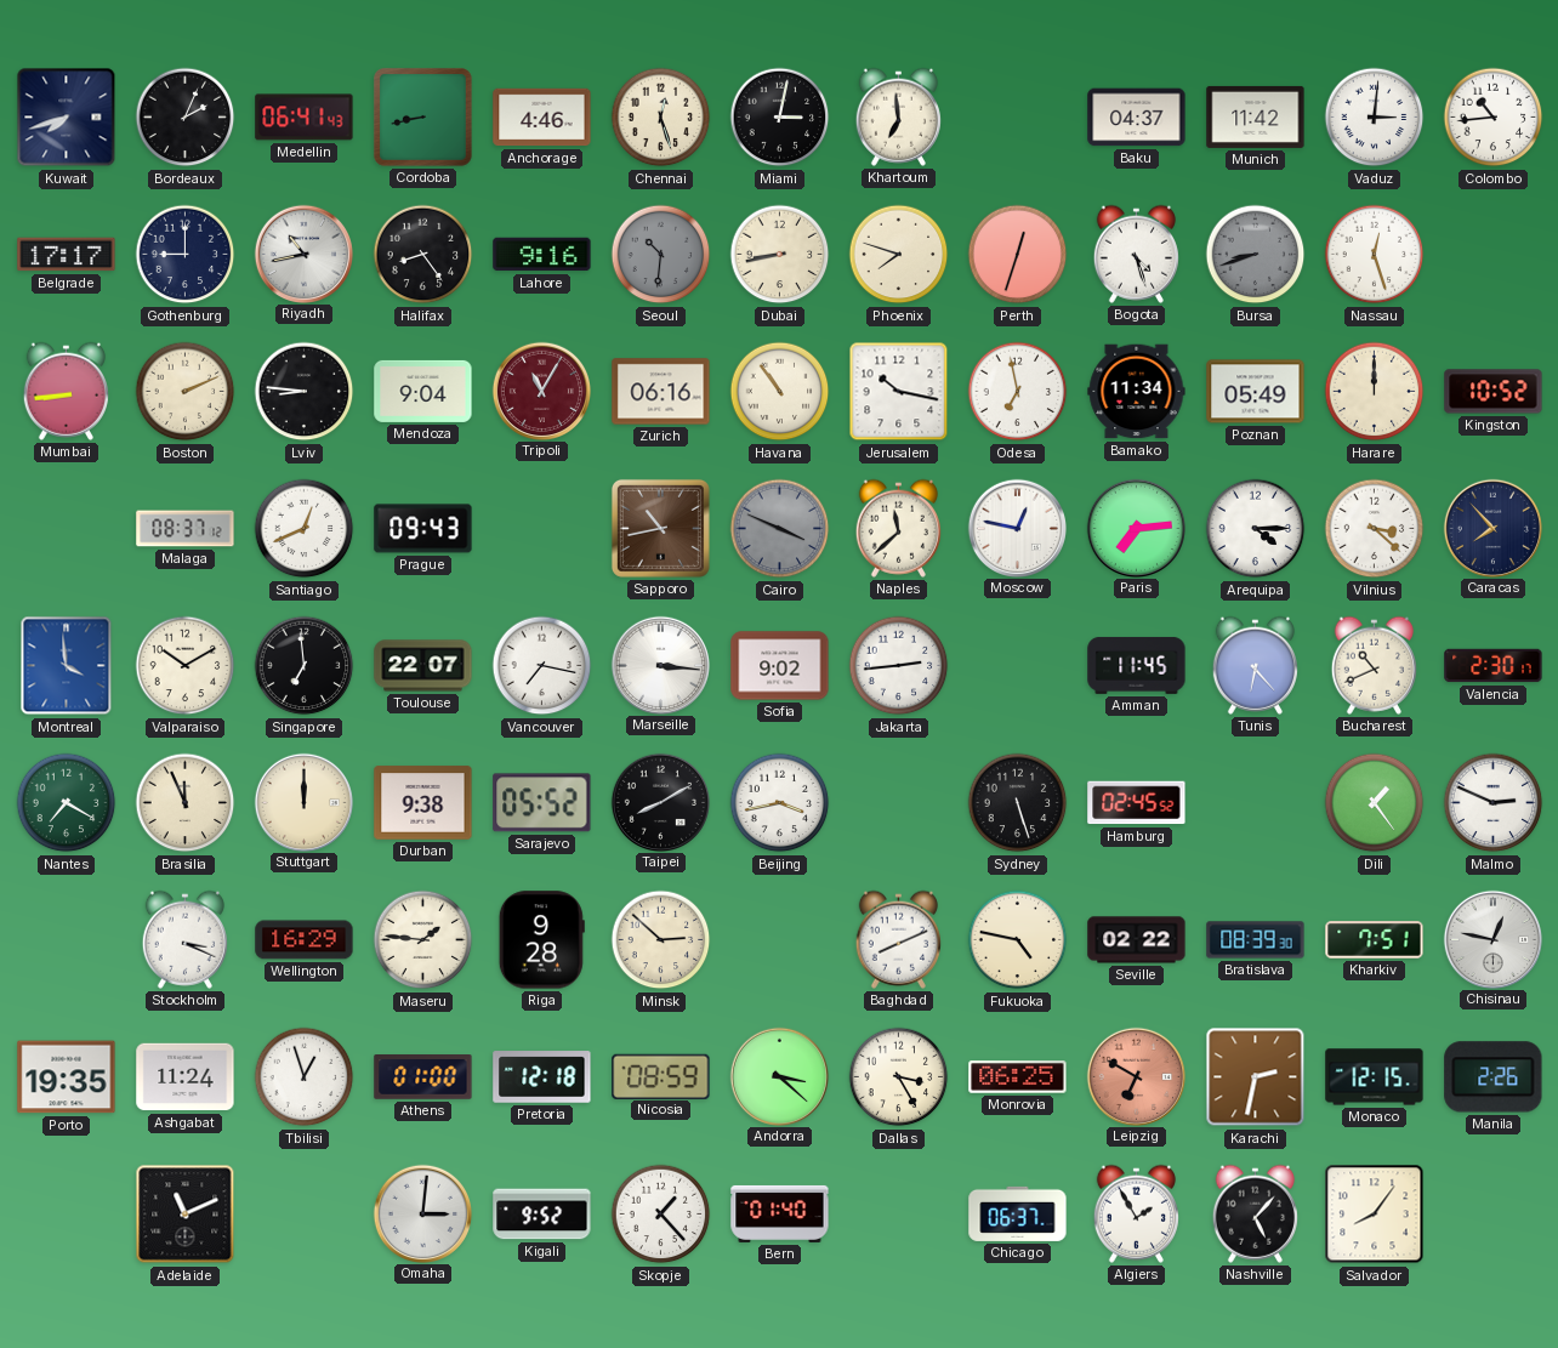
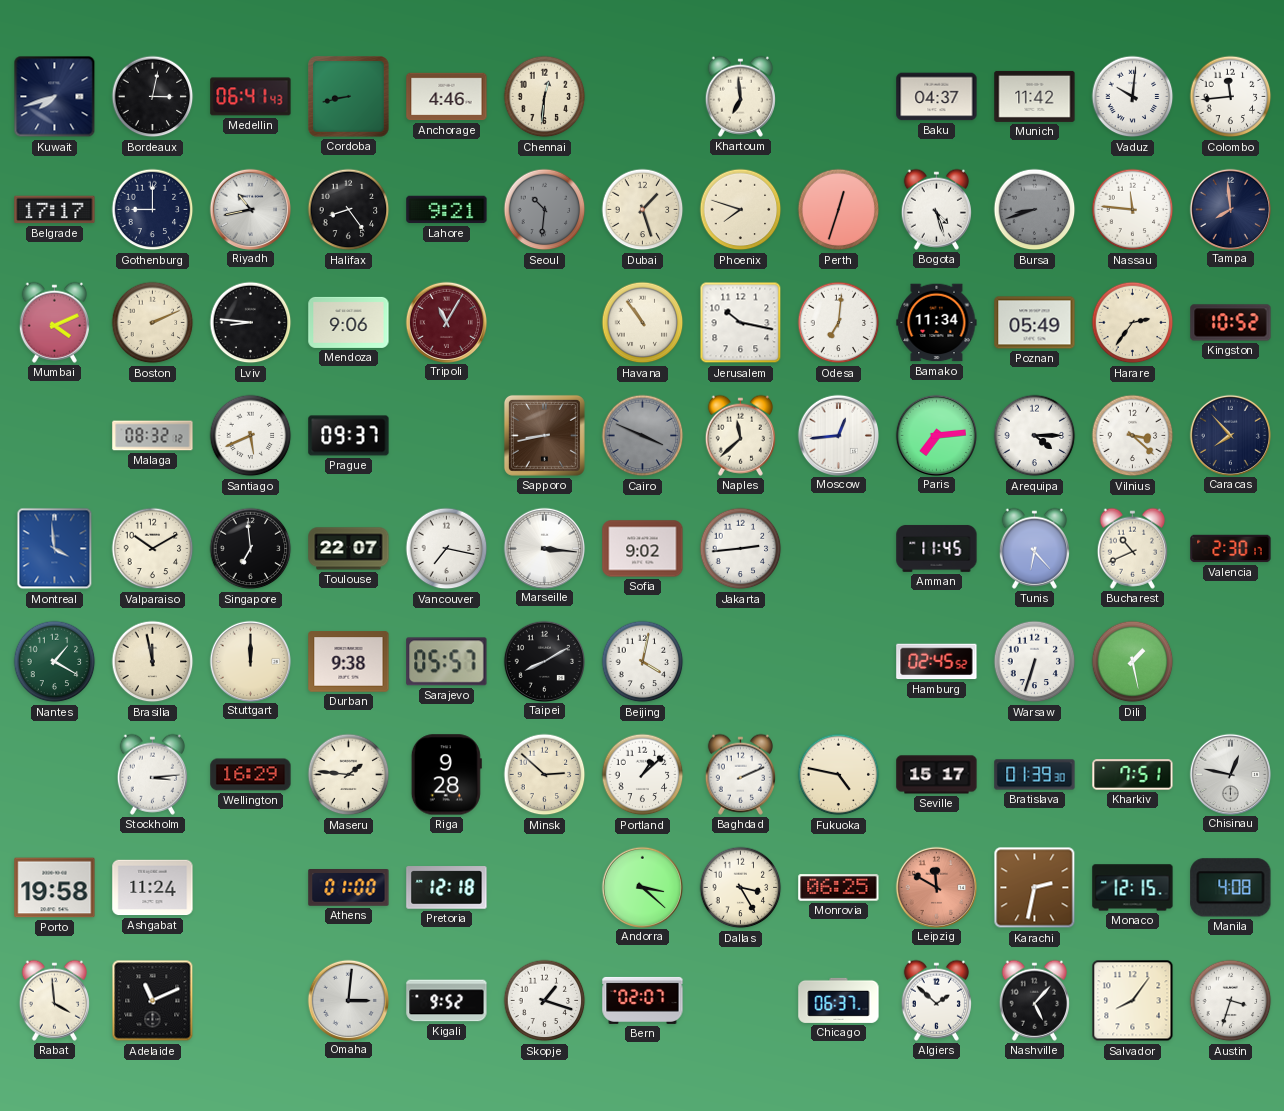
Bordeaux: 2:04 -> 3:02
Chennai: 12:27 -> 12:31
Miami: 3:02 -> none
Vaduz: 3:01 -> 10:01
Colombo: 10:44 -> 11:44
Lahore: 9:16 -> 9:21
Dubai: 8:43 -> 1:27
Nassau: 12:27 -> 11:46
Tampa: none -> 7:59
Mumbai: 8:44 -> 4:11
Mendoza: 9:04 -> 9:06
Zurich: 06:16 -> none
Odesa: 6:58 -> 7:01
Harare: 12:00 -> 2:36
Malaga: 08:37 -> 08:32
Santiago: 12:41 -> 5:41
Prague: 09:43 -> 09:37
Sapporo: 10:43 -> 8:43
Moscow: 12:47 -> 12:44
Nantes: 7:20 -> 1:20
Brasilia: 11:56 -> 11:58
Sarajevo: 05:52 -> 05:57
Beijing: 3:43 -> 4:02
Sydney: 5:27 -> none
Warsaw: none -> 6:33
Dili: 1:24 -> 1:28
Malmo: 2:49 -> none
Stockholm: 3:19 -> 3:14
Portland: none -> 1:08
Baghdad: 8:11 -> 2:11
Seville: 02:22 -> 15:17
Bratislava: 08:39 -> 01:39
Porto: 19:35 -> 19:58
Tbilisi: 12:57 -> none
Nicosia: 08:59 -> none
Leipzig: 6:50 -> 11:50
Manila: 2:26 -> 4:08
Rabat: none -> 3:59
Skopje: 1:23 -> 1:18
Bern: 01:40 -> 02:07
Algiers: 1:55 -> 1:52
Austin: none -> 3:33
